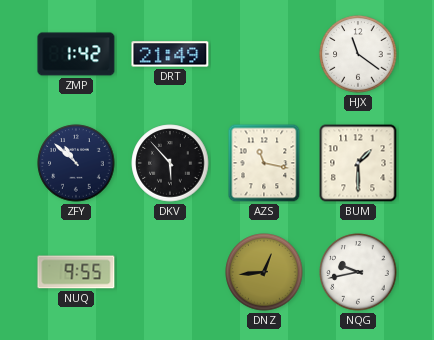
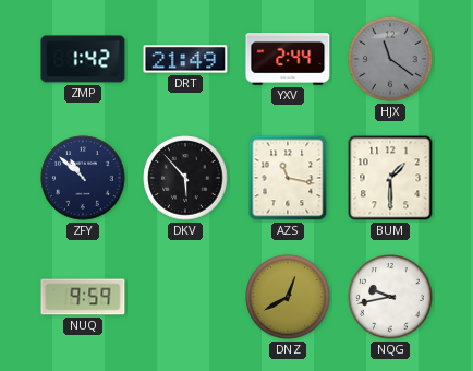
YXV: none -> 2:44
HJX dial: white -> grey
NUQ: 9:55 -> 9:59
DNZ: 12:44 -> 12:40
